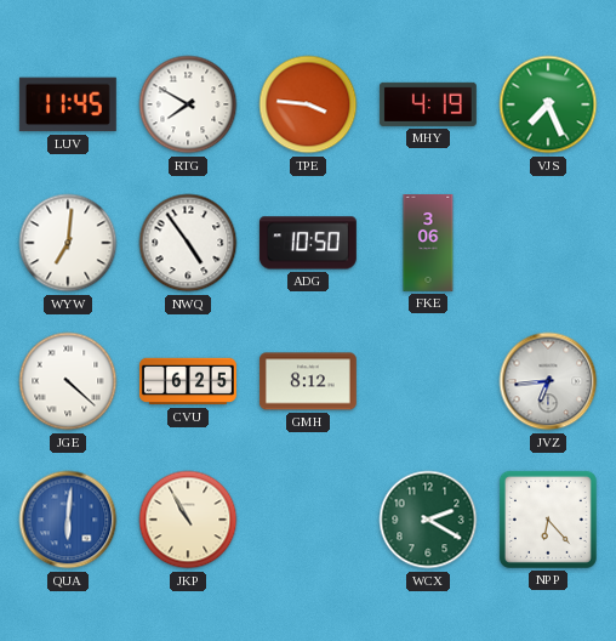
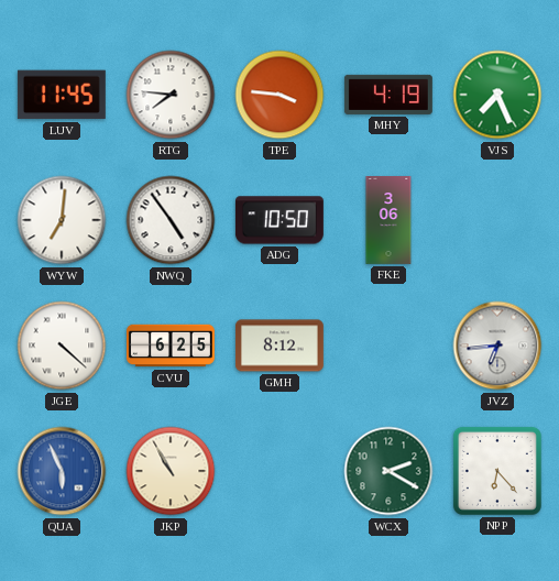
RTG: 7:50 -> 7:46
QUA: 6:01 -> 5:56
